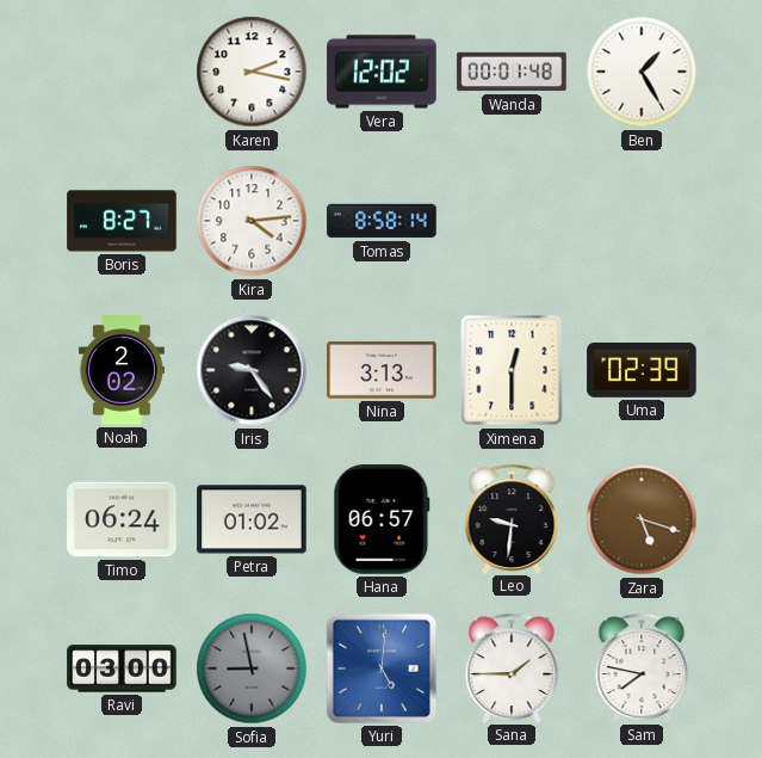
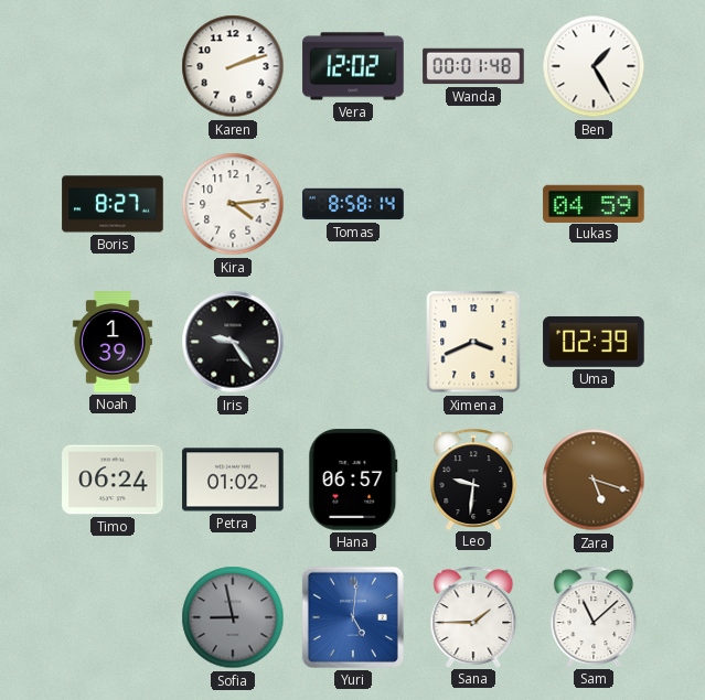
Karen: 2:17 -> 2:12
Lukas: none -> 04:59
Noah: 2:02 -> 1:39
Nina: 3:13 -> none
Ximena: 12:30 -> 3:41
Ravi: 03:00 -> none
Sam: 7:47 -> 11:08
